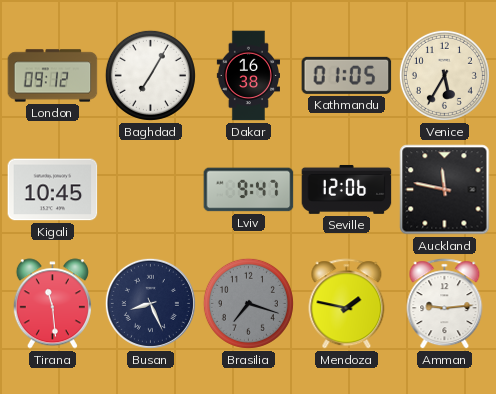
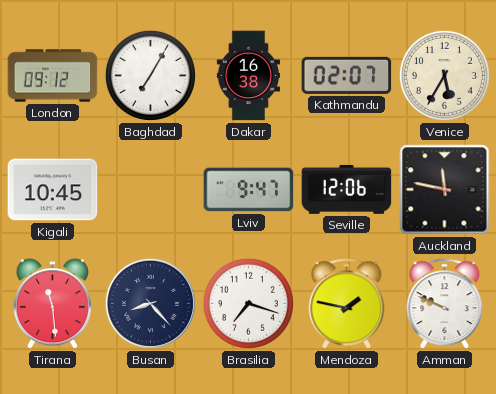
Kathmandu: 01:05 -> 02:07
Busan: 8:26 -> 8:23
Brasilia dial: grey -> white
Amman: 9:14 -> 9:49
